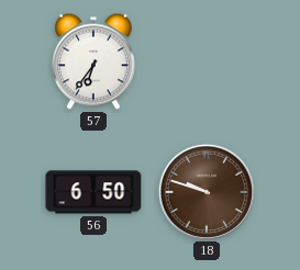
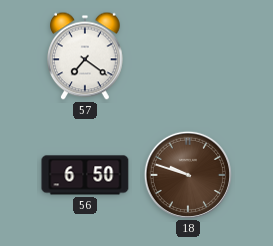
57: 6:36 -> 7:21
